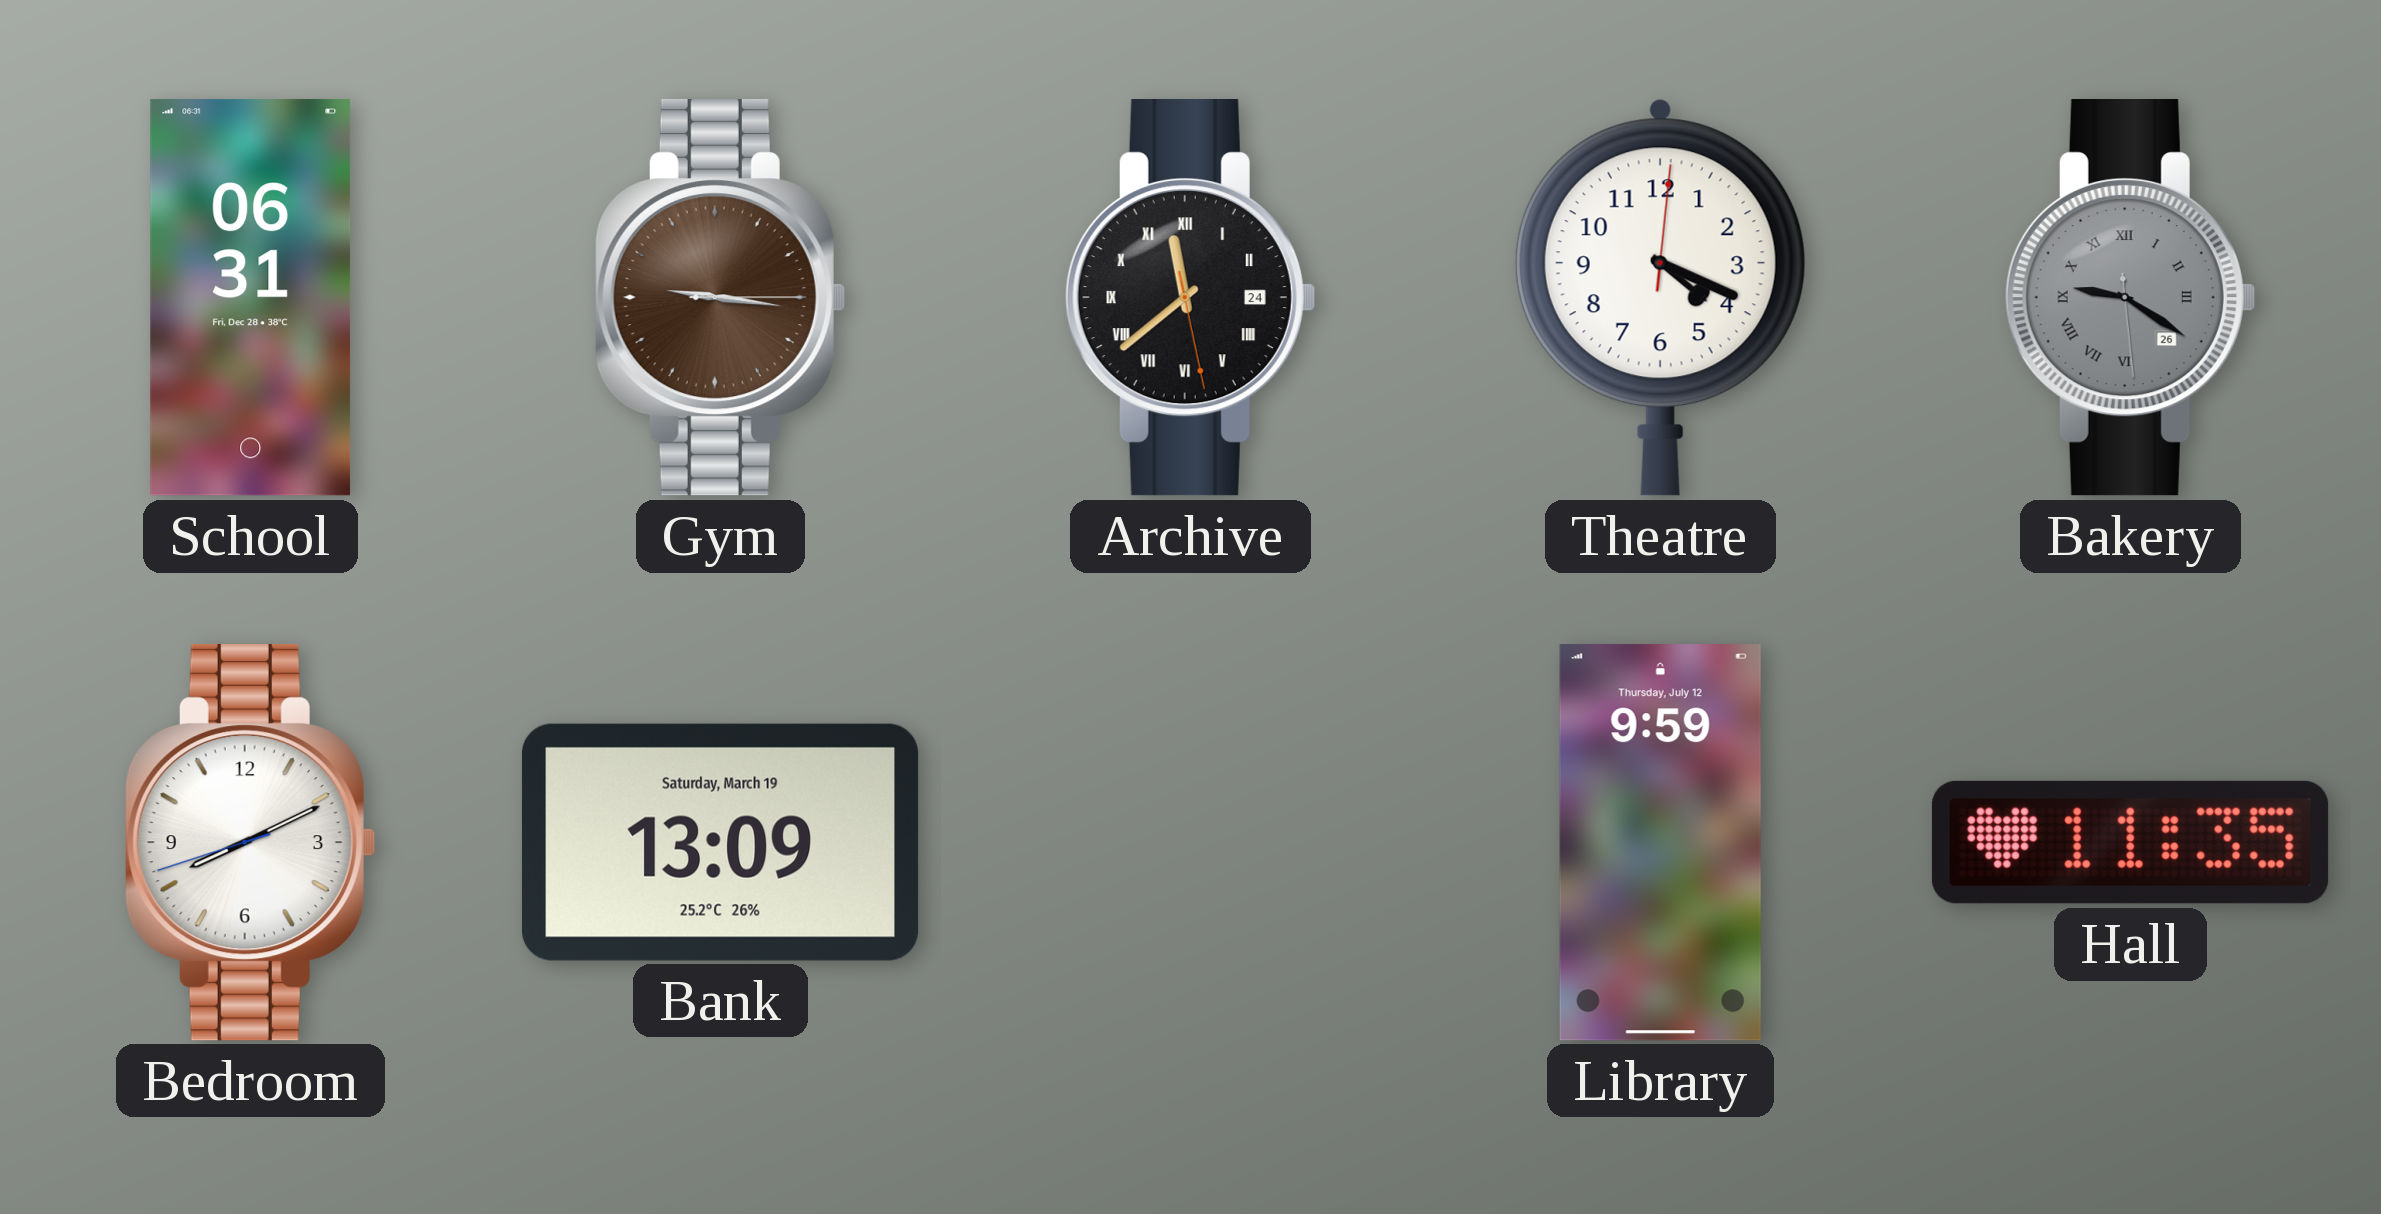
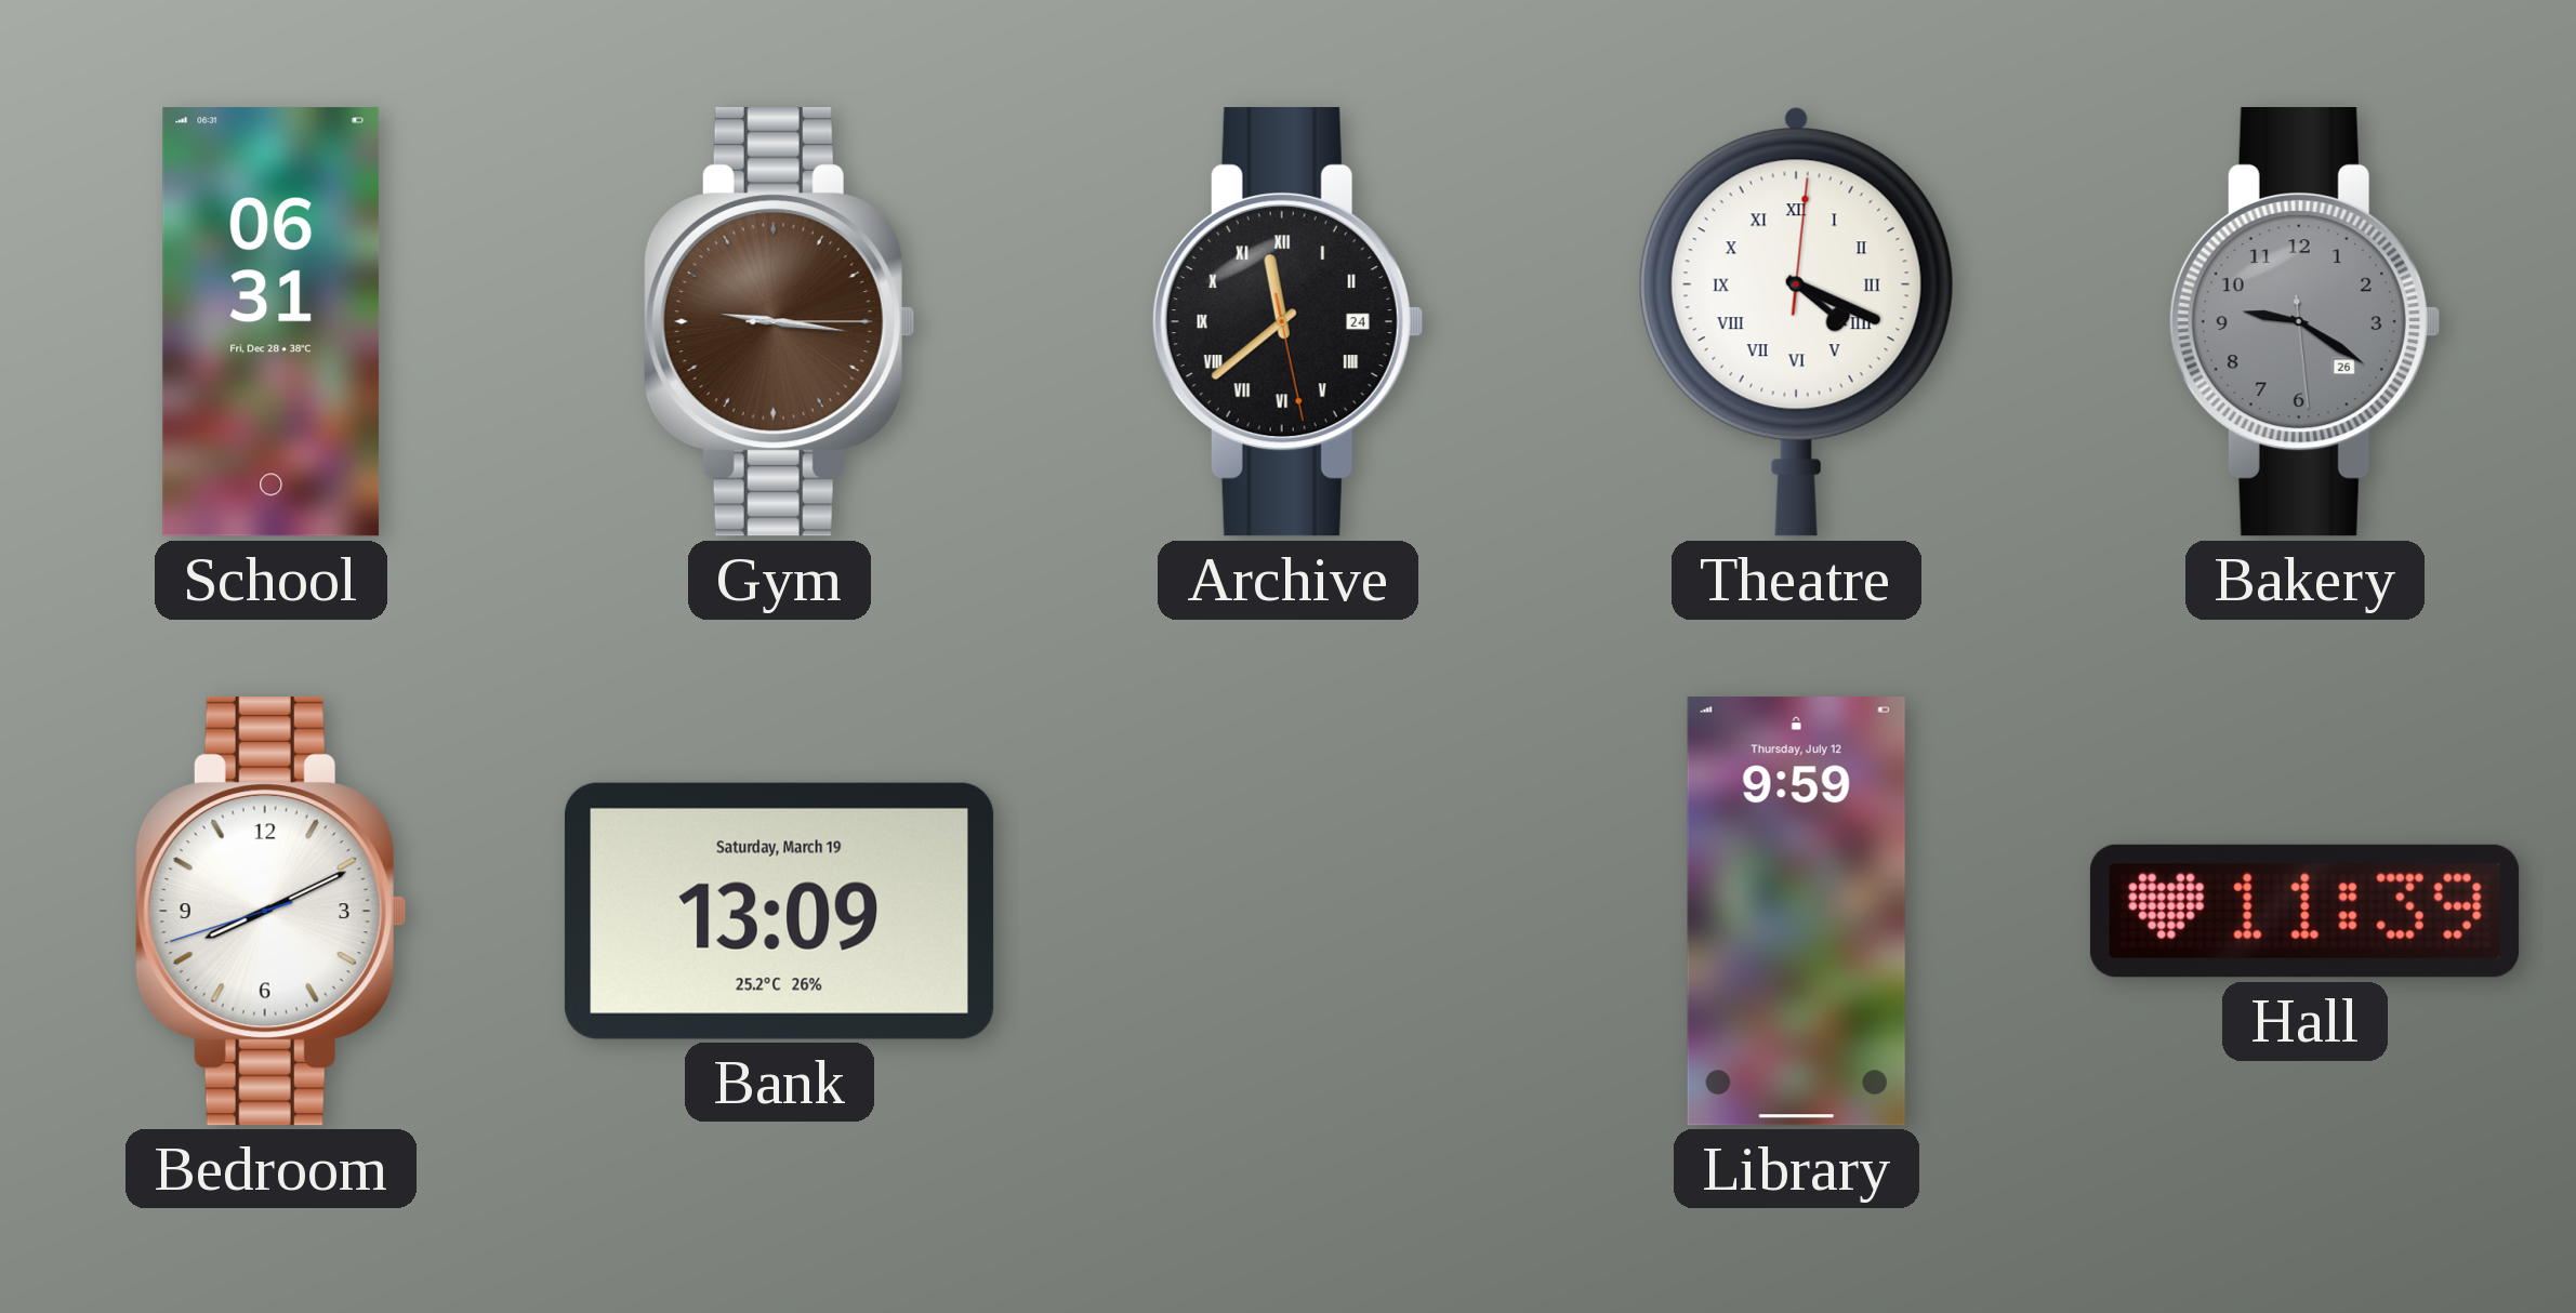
Theatre numerals: Arabic -> Roman
Bakery numerals: Roman -> Arabic
Hall: 11:35 -> 11:39
